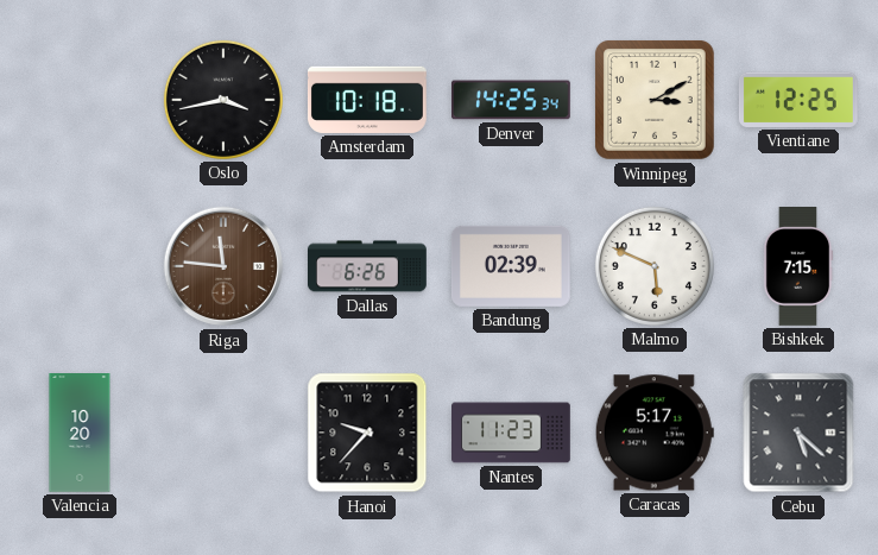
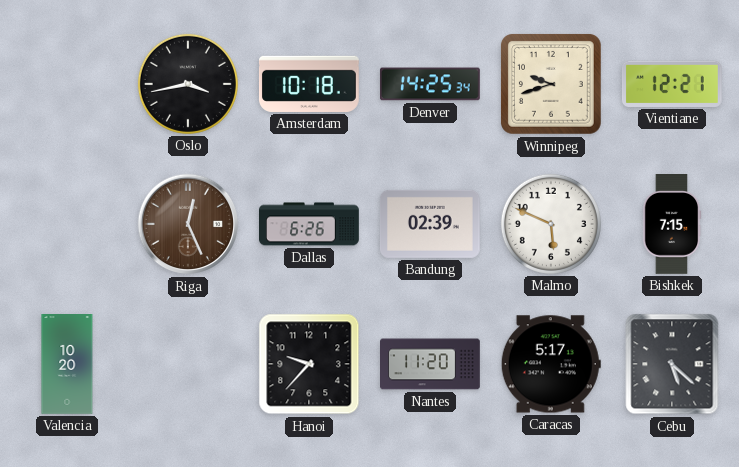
Winnipeg: 3:10 -> 9:42
Vientiane: 12:25 -> 12:21
Riga: 11:46 -> 12:26
Nantes: 11:23 -> 11:20
